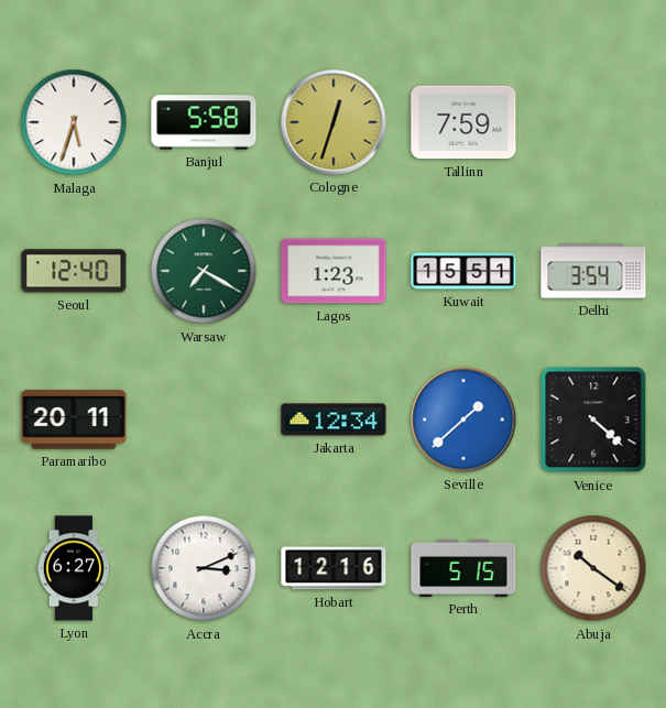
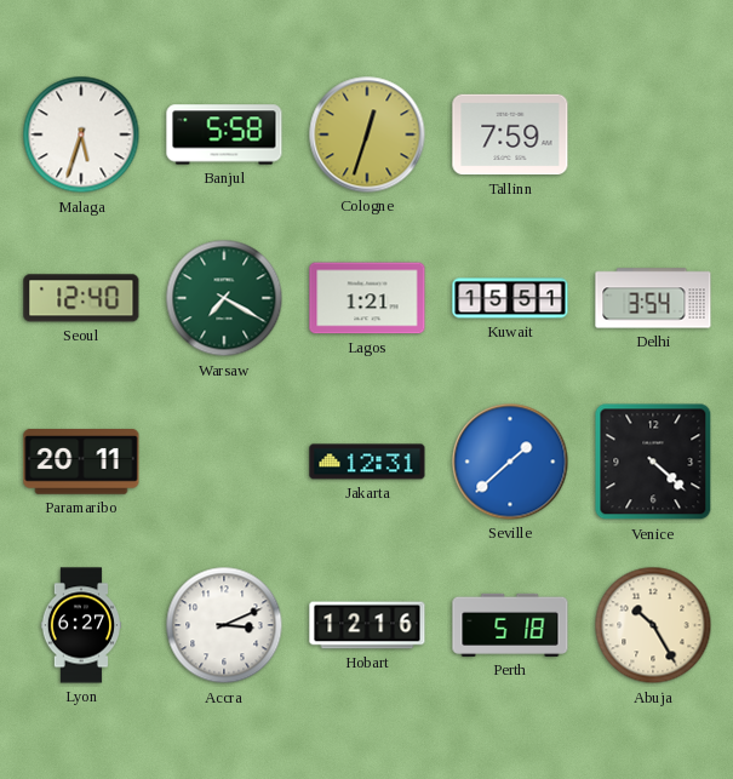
Lagos: 1:23 -> 1:21
Jakarta: 12:34 -> 12:31
Perth: 5:15 -> 5:18
Abuja: 10:21 -> 10:25
